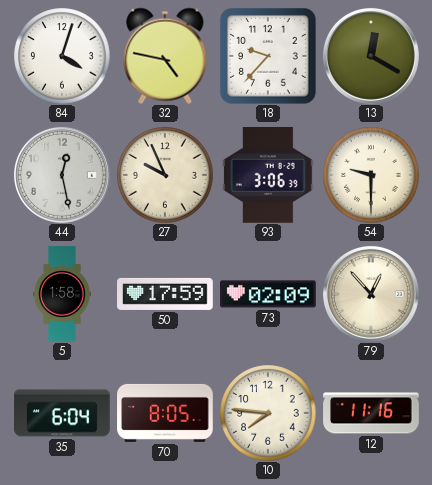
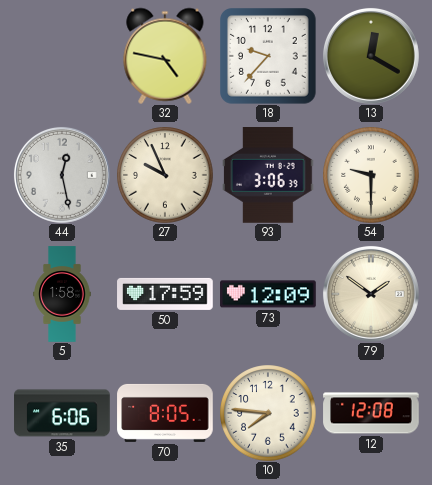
84: 4:03 -> none
73: 02:09 -> 12:09
79: 12:53 -> 1:51
35: 6:04 -> 6:06
12: 11:16 -> 12:08
